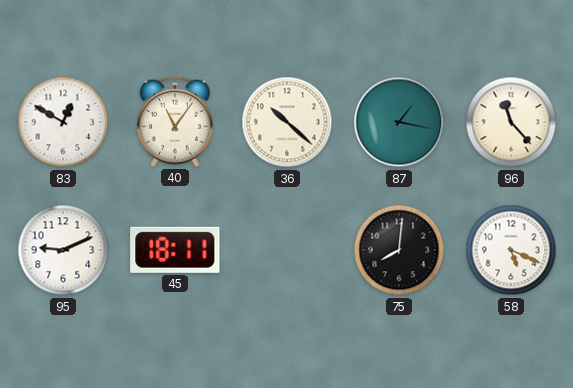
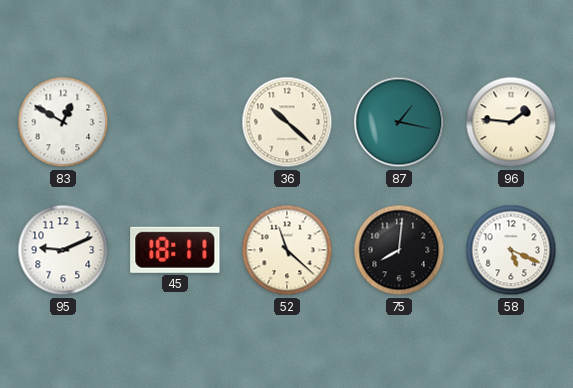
40: 11:06 -> none
96: 11:23 -> 1:46
52: none -> 11:22
